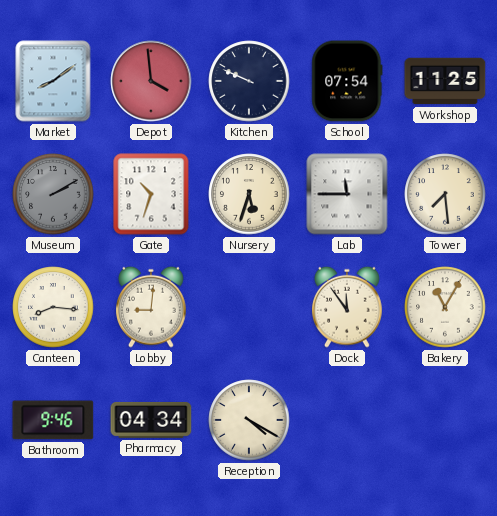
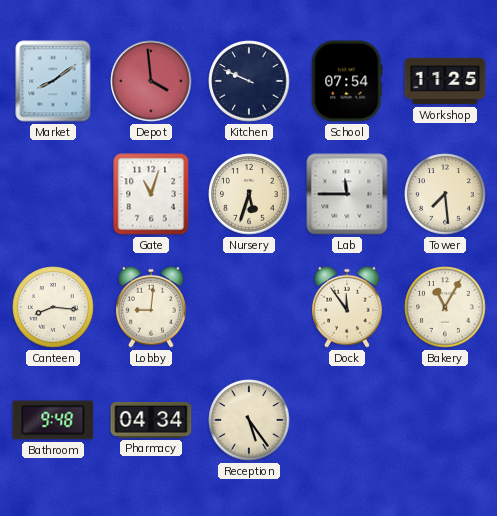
Museum: 2:10 -> none
Gate: 10:33 -> 11:03
Bathroom: 9:46 -> 9:48
Reception: 4:20 -> 5:24
